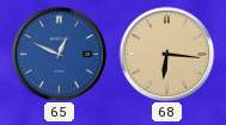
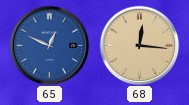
68: 6:16 -> 12:16
